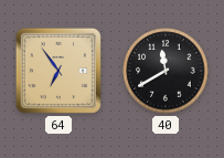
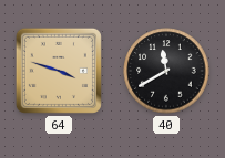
64: 6:54 -> 3:48
